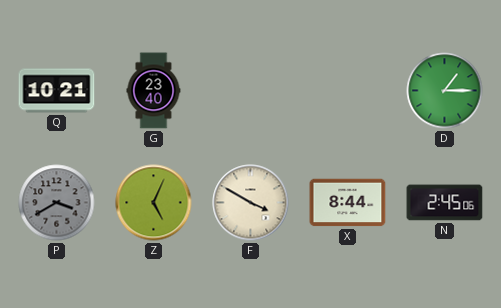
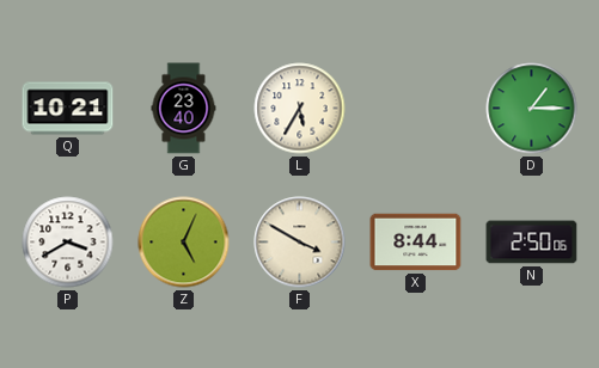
L: none -> 5:35
P dial: grey -> white
N: 2:45 -> 2:50
